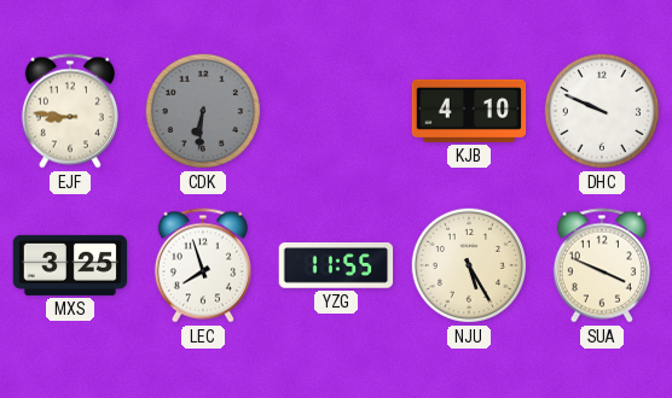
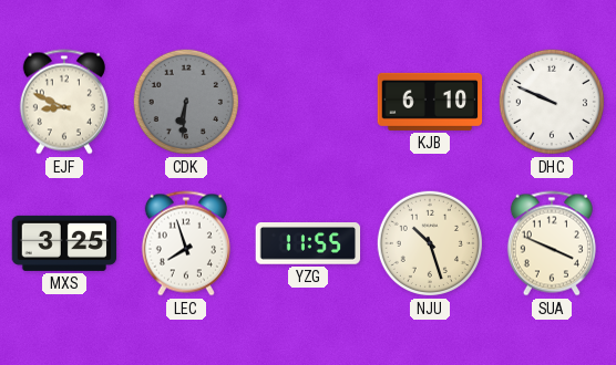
EJF: 8:46 -> 8:49
KJB: 4:10 -> 6:10
NJU: 5:25 -> 10:27
